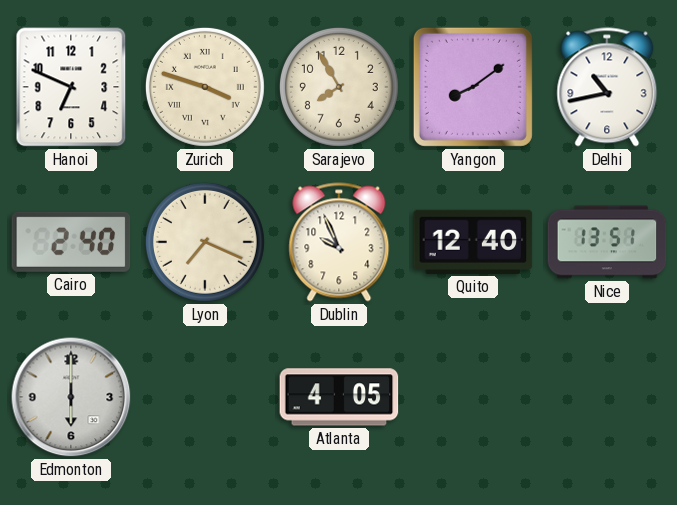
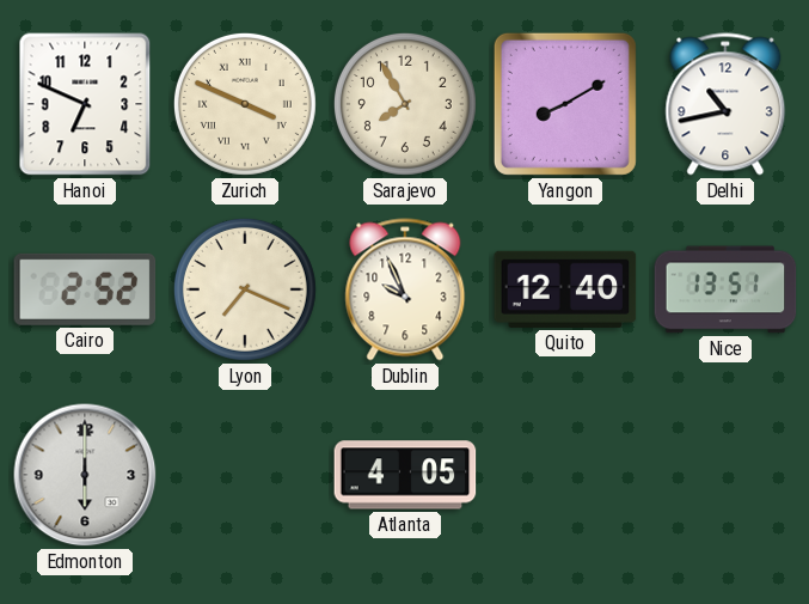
Zurich: 3:48 -> 3:49
Yangon: 8:09 -> 8:10
Cairo: 2:40 -> 2:52
